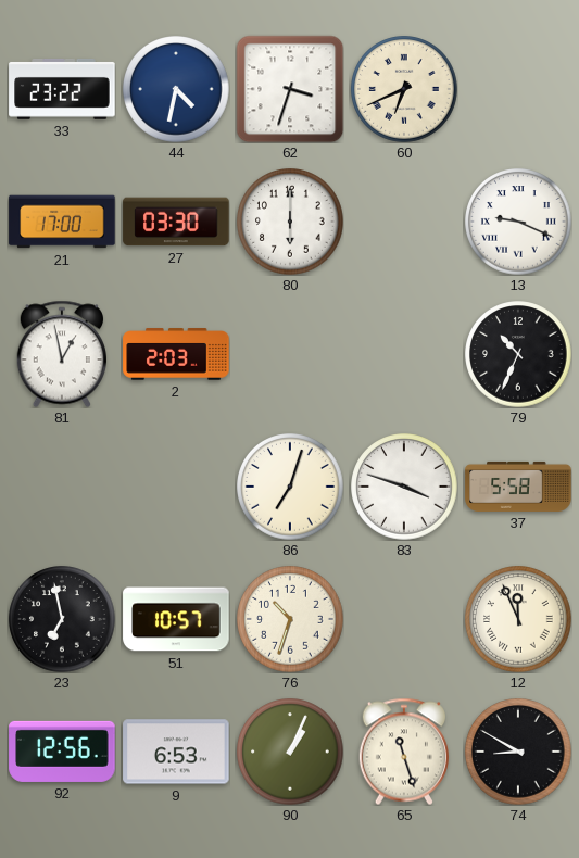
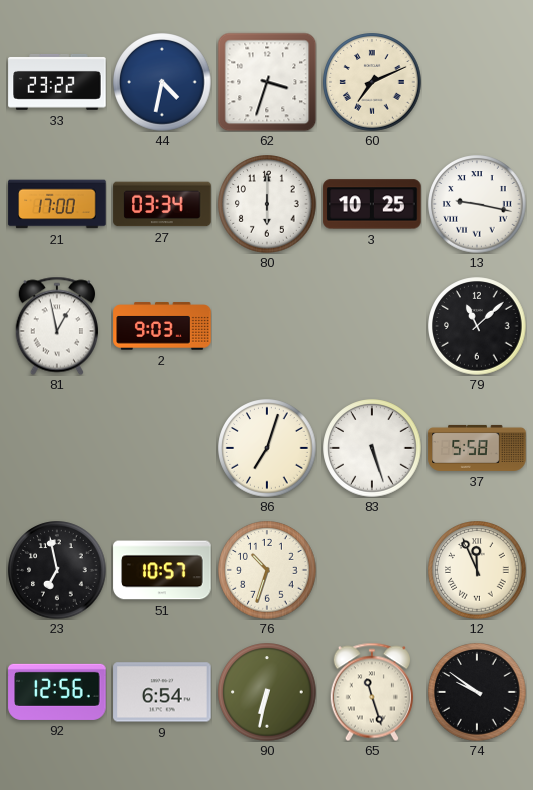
60: 6:41 -> 7:11
27: 03:30 -> 03:34
3: none -> 10:25
13: 9:19 -> 9:17
2: 2:03 -> 9:03
79: 10:34 -> 11:08
83: 3:48 -> 5:27
9: 6:53 -> 6:54
90: 1:04 -> 6:32
74: 8:50 -> 9:51
